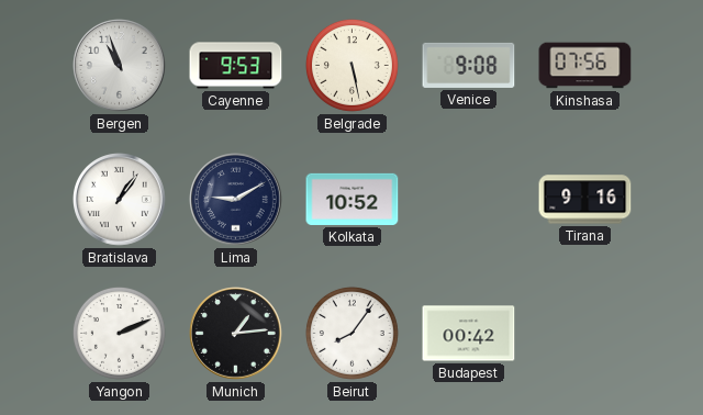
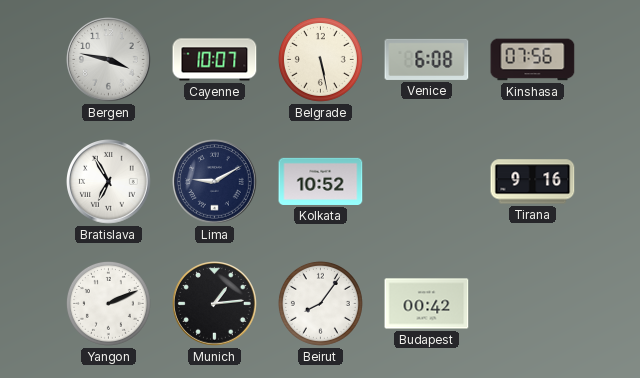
Bergen: 10:57 -> 3:47
Cayenne: 9:53 -> 10:07
Venice: 9:08 -> 6:08
Bratislava: 1:06 -> 6:55
